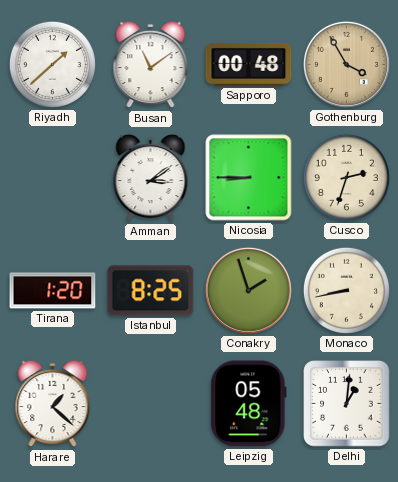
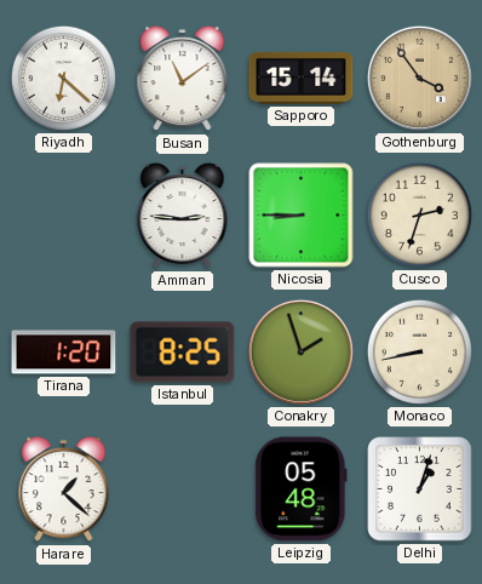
Riyadh: 1:38 -> 6:22
Sapporo: 00:48 -> 15:14
Gothenburg: 3:55 -> 3:54
Amman: 3:09 -> 2:46
Delhi: 1:01 -> 1:03
